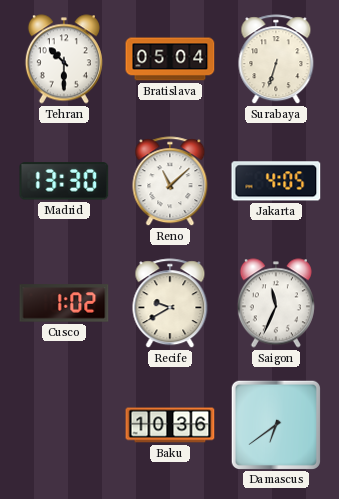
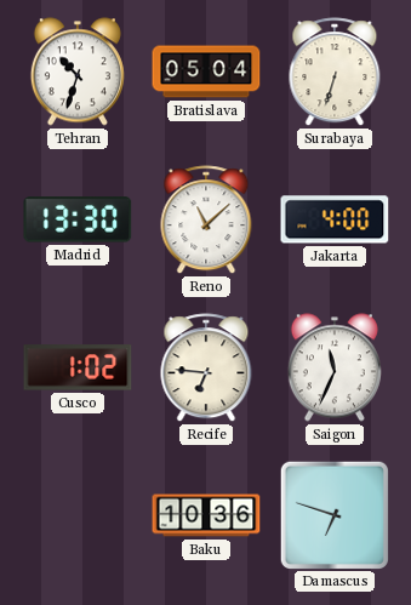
Tehran: 10:30 -> 10:33
Jakarta: 4:05 -> 4:00
Recife: 9:40 -> 6:46
Damascus: 6:39 -> 6:48
